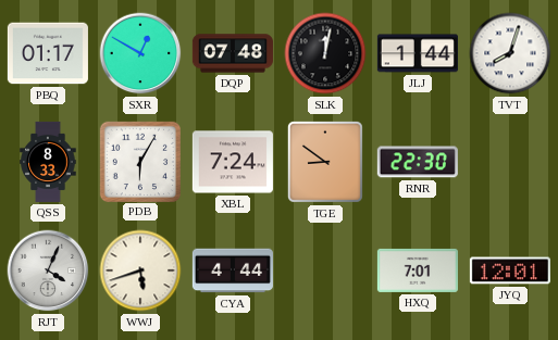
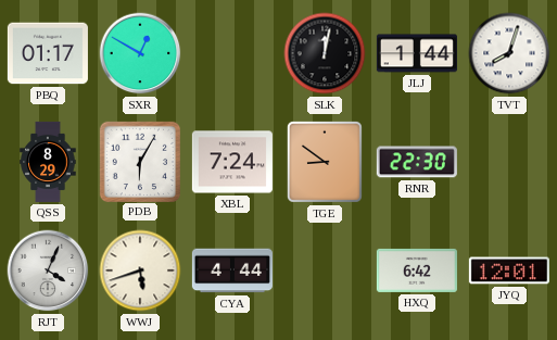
DQP: 07:48 -> none
QSS: 8:33 -> 8:29
HXQ: 7:01 -> 6:42
